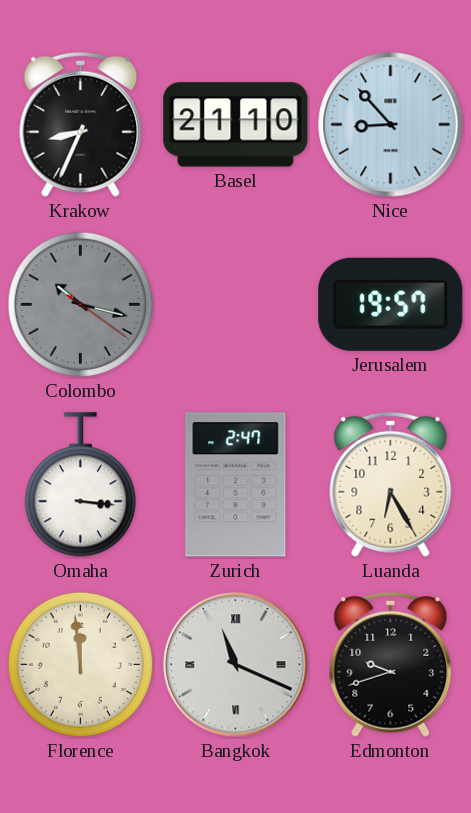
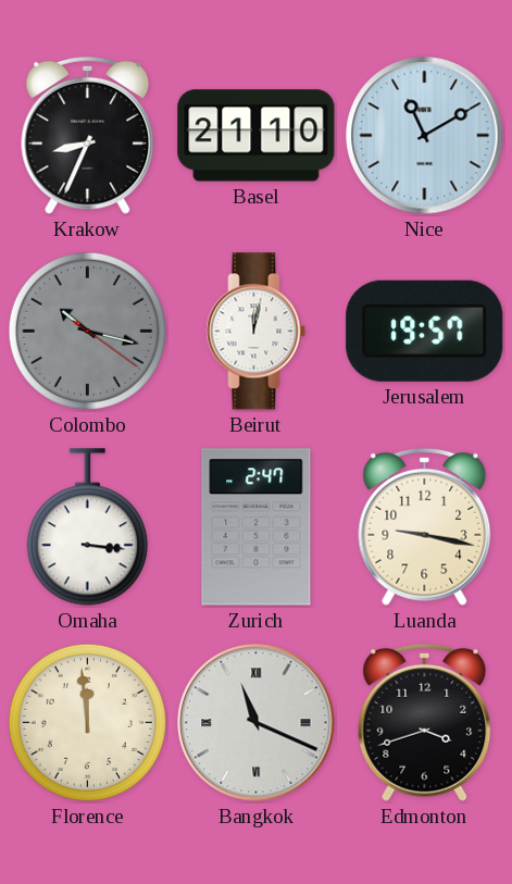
Nice: 8:53 -> 11:10
Beirut: none -> 12:02
Luanda: 6:25 -> 9:17
Edmonton: 9:42 -> 3:42
